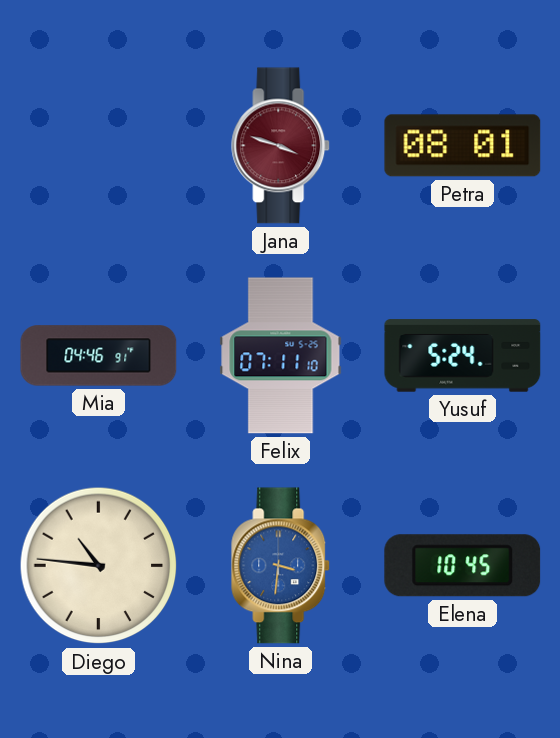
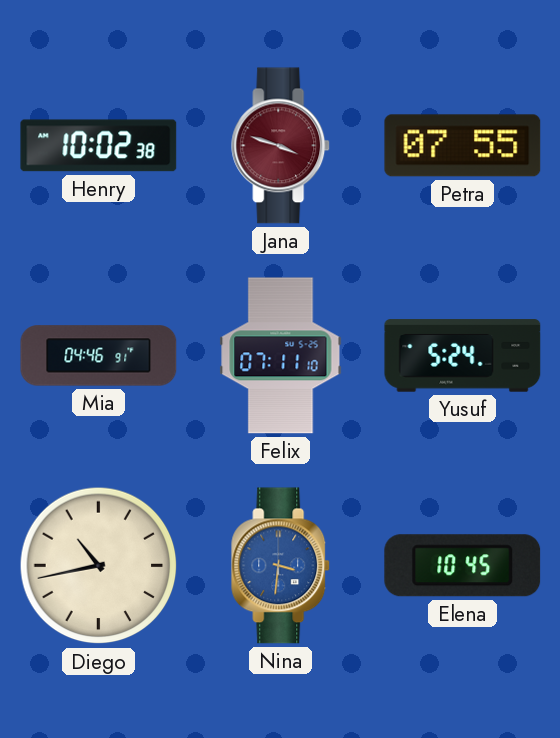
Henry: none -> 10:02
Petra: 08:01 -> 07:55
Diego: 10:46 -> 10:43
